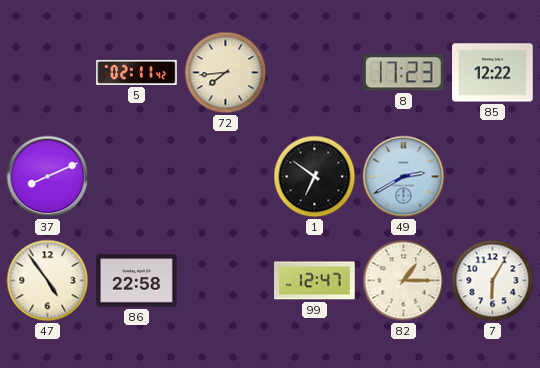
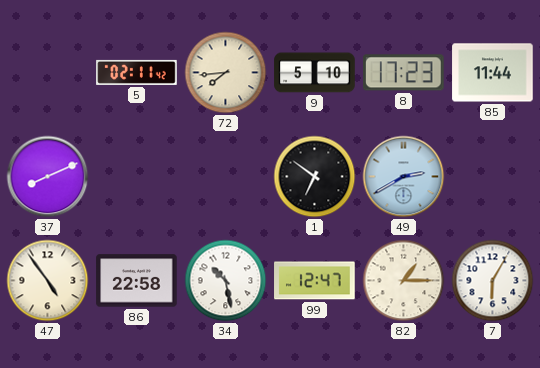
9: none -> 5:10
85: 12:22 -> 11:44
34: none -> 10:28
